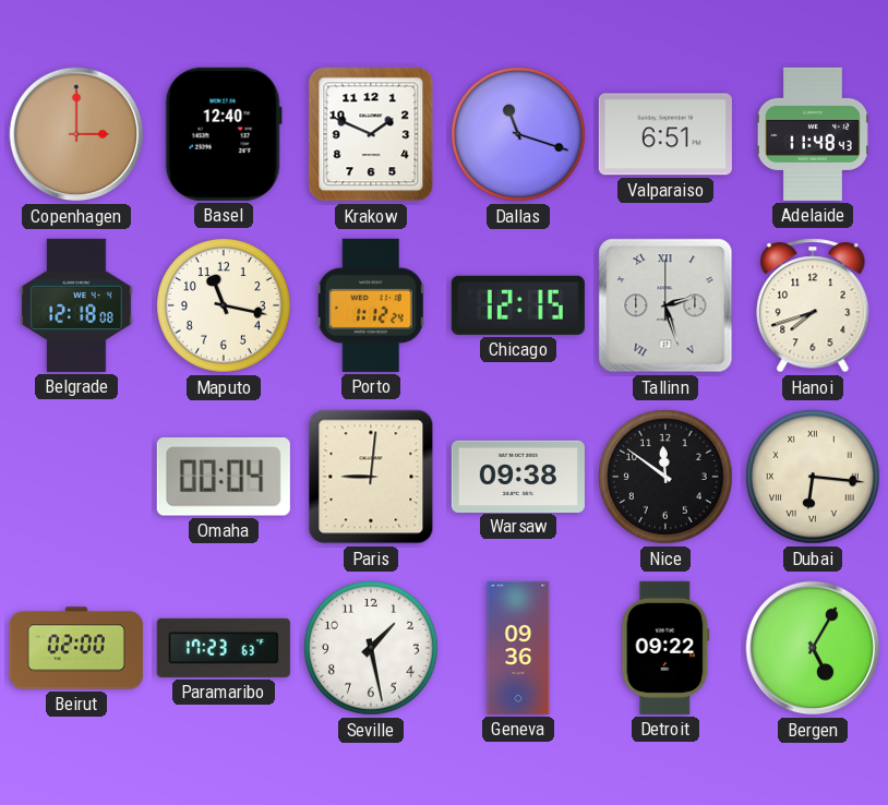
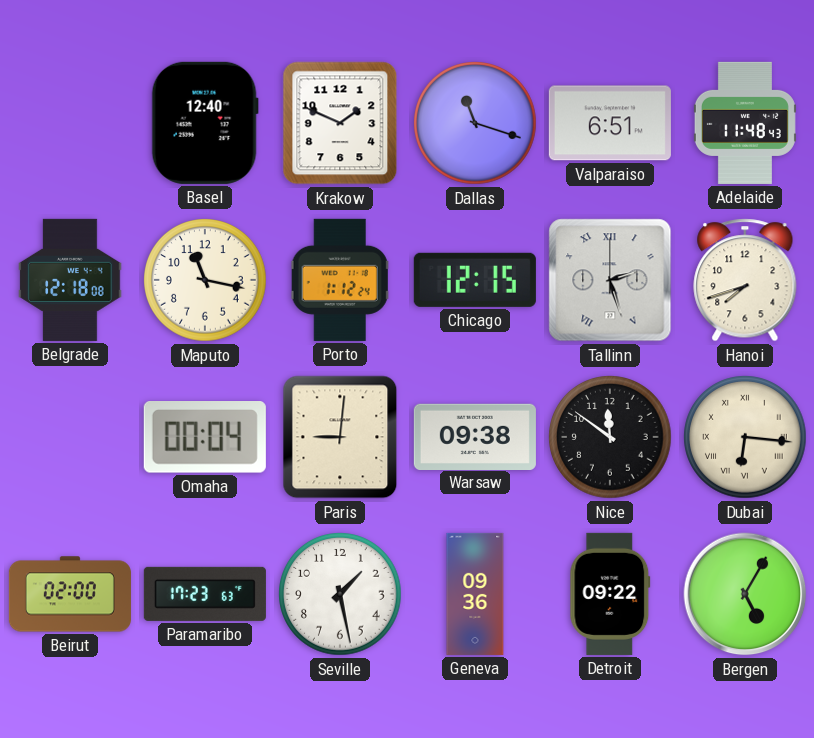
Copenhagen: 3:00 -> none
